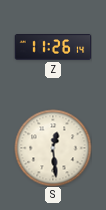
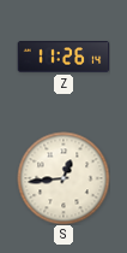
S: 12:29 -> 12:44
